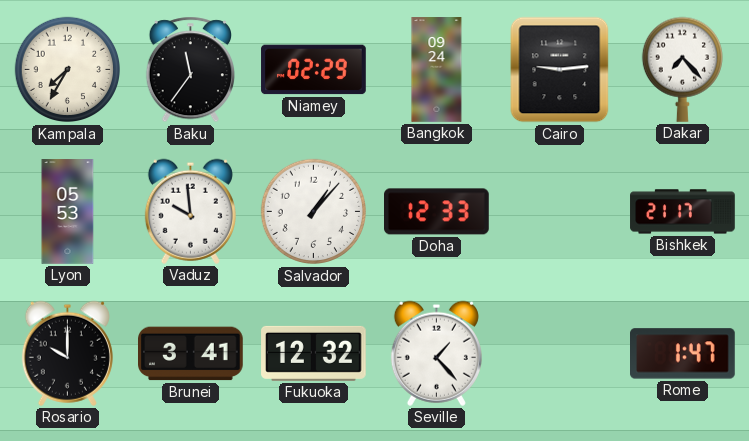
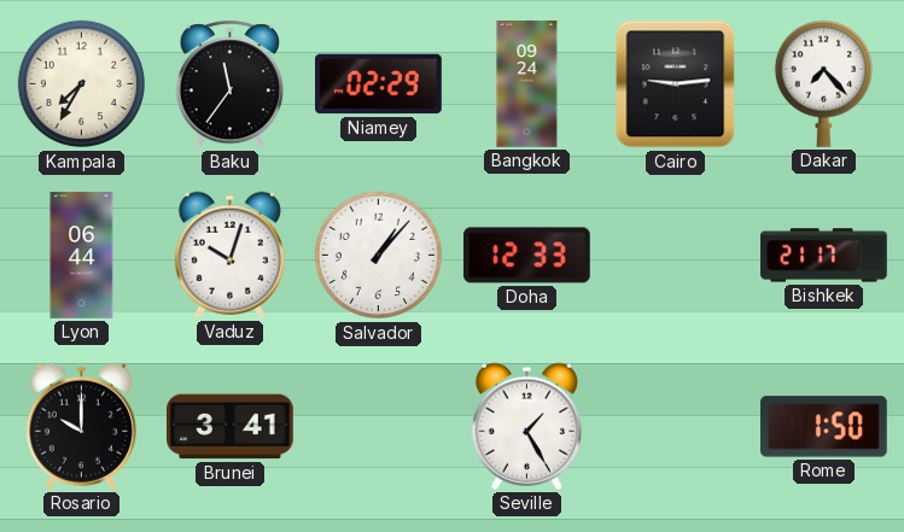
Lyon: 05:53 -> 06:44
Vaduz: 9:59 -> 10:03
Fukuoka: 12:32 -> none
Seville: 1:23 -> 1:25
Rome: 1:47 -> 1:50
